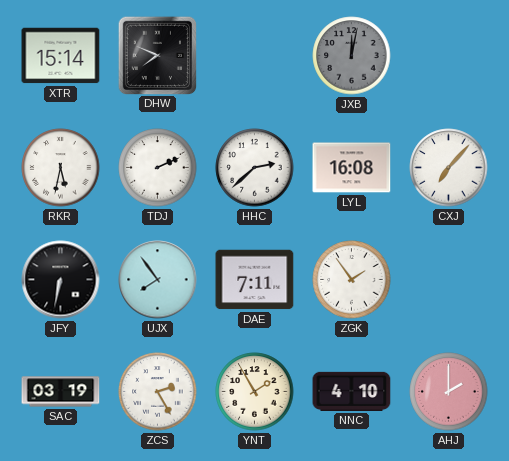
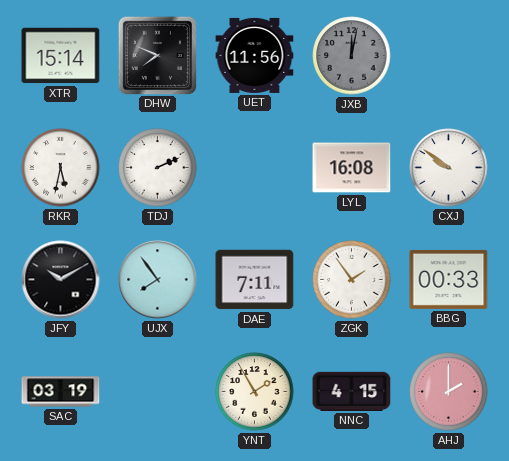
UET: none -> 11:56
HHC: 2:38 -> none
CXJ: 7:07 -> 9:51
JFY: 6:32 -> 10:10
BBG: none -> 00:33
ZCS: 2:25 -> none
NNC: 4:10 -> 4:15
